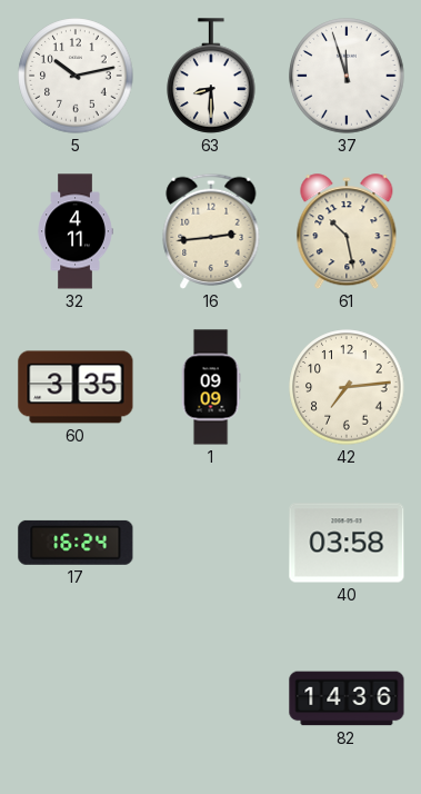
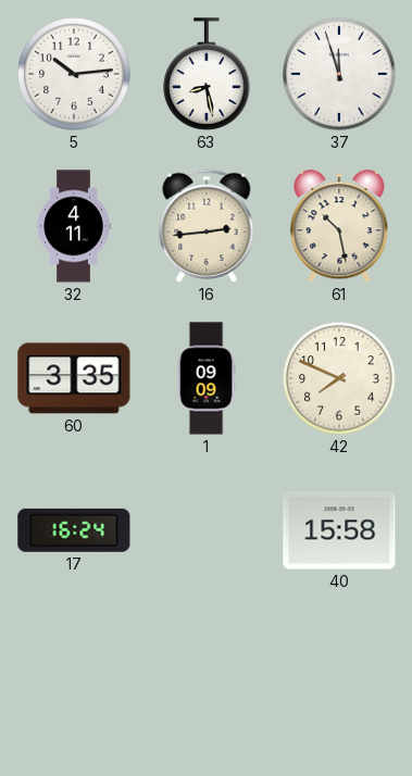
5: 10:13 -> 10:14
63: 8:30 -> 8:28
42: 7:14 -> 7:49
40: 03:58 -> 15:58
82: 14:36 -> none
